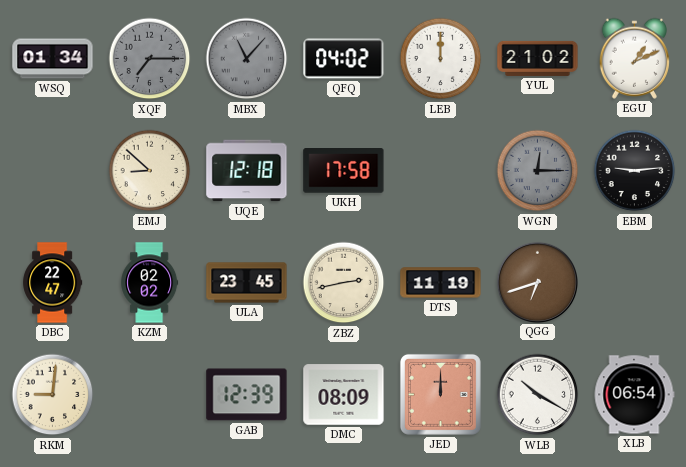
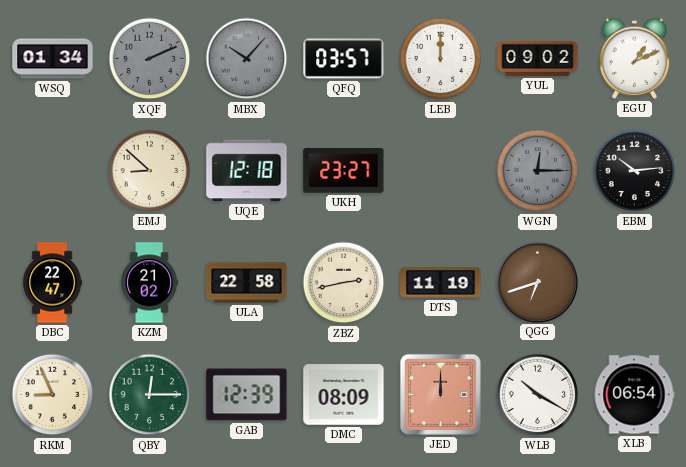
XQF: 7:15 -> 2:11
MBX: 11:07 -> 10:07
QFQ: 04:02 -> 03:57
YUL: 21:02 -> 09:02
UKH: 17:58 -> 23:27
EBM: 9:14 -> 10:14
KZM: 02:02 -> 21:02
ULA: 23:45 -> 22:58
RKM: 9:01 -> 8:56
QBY: none -> 12:15
